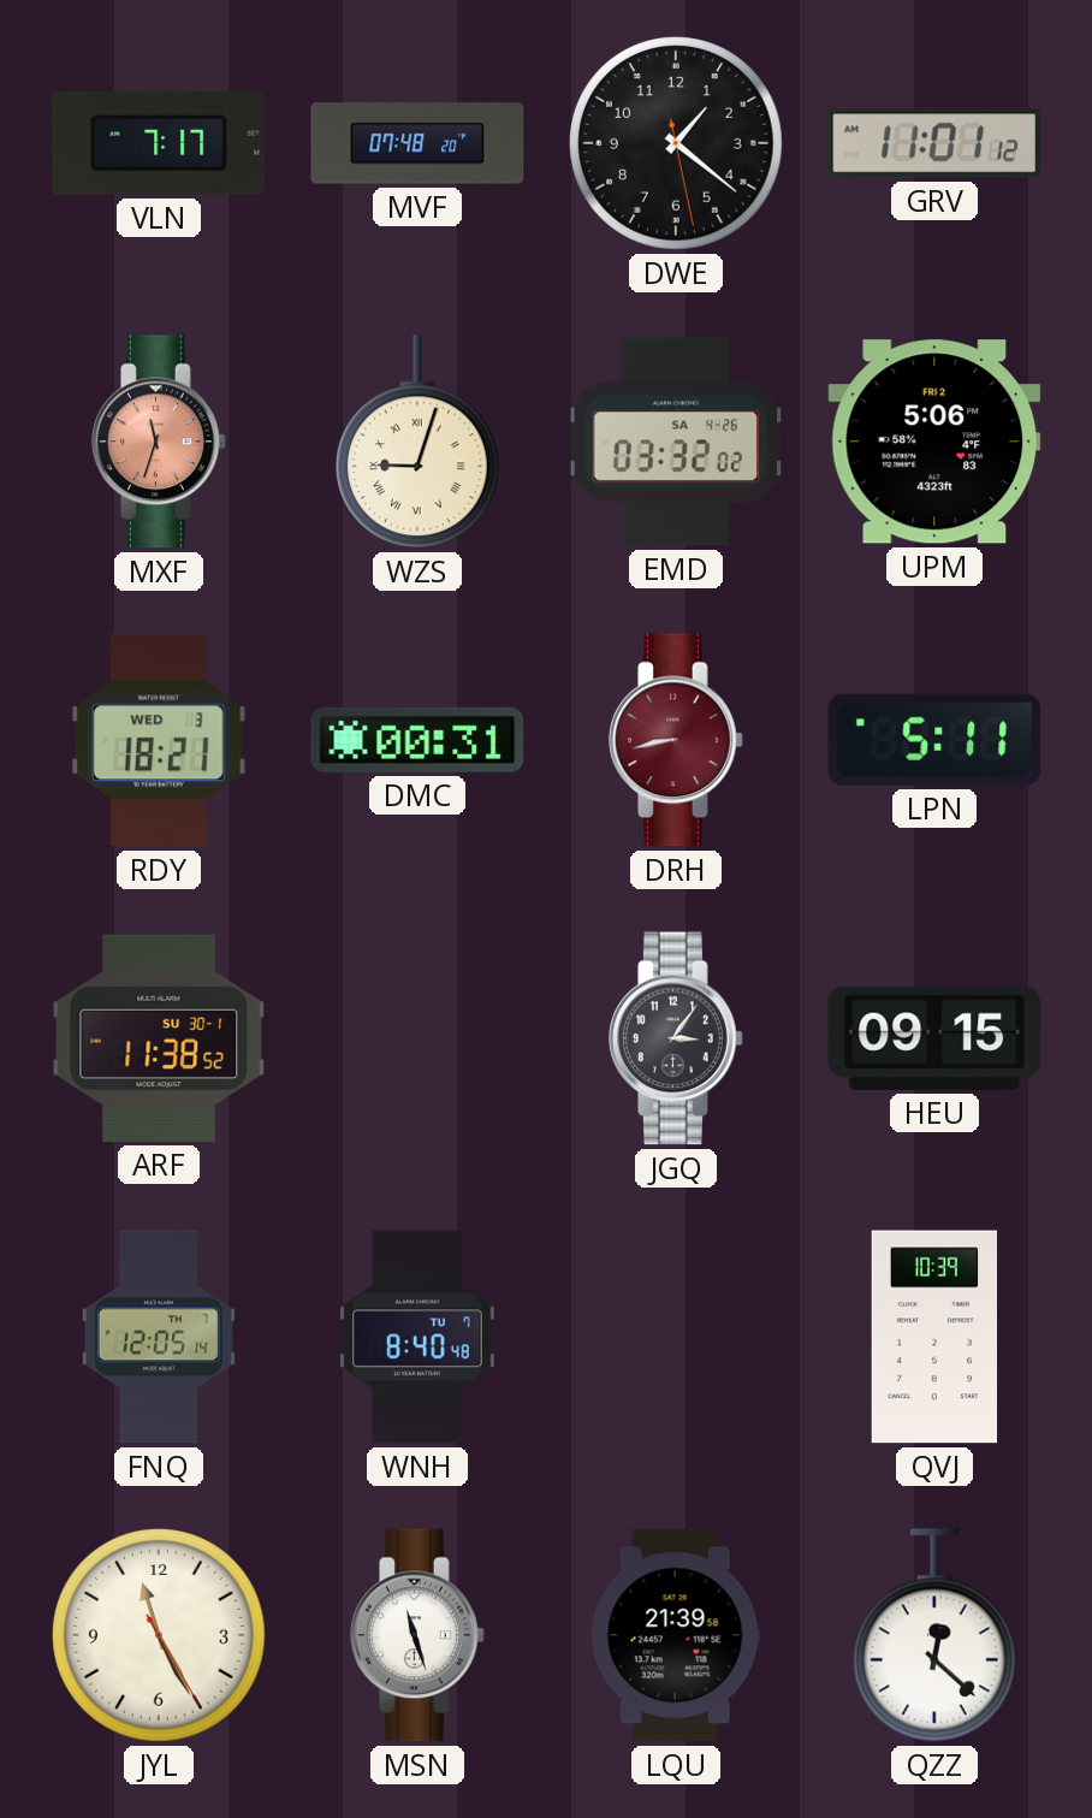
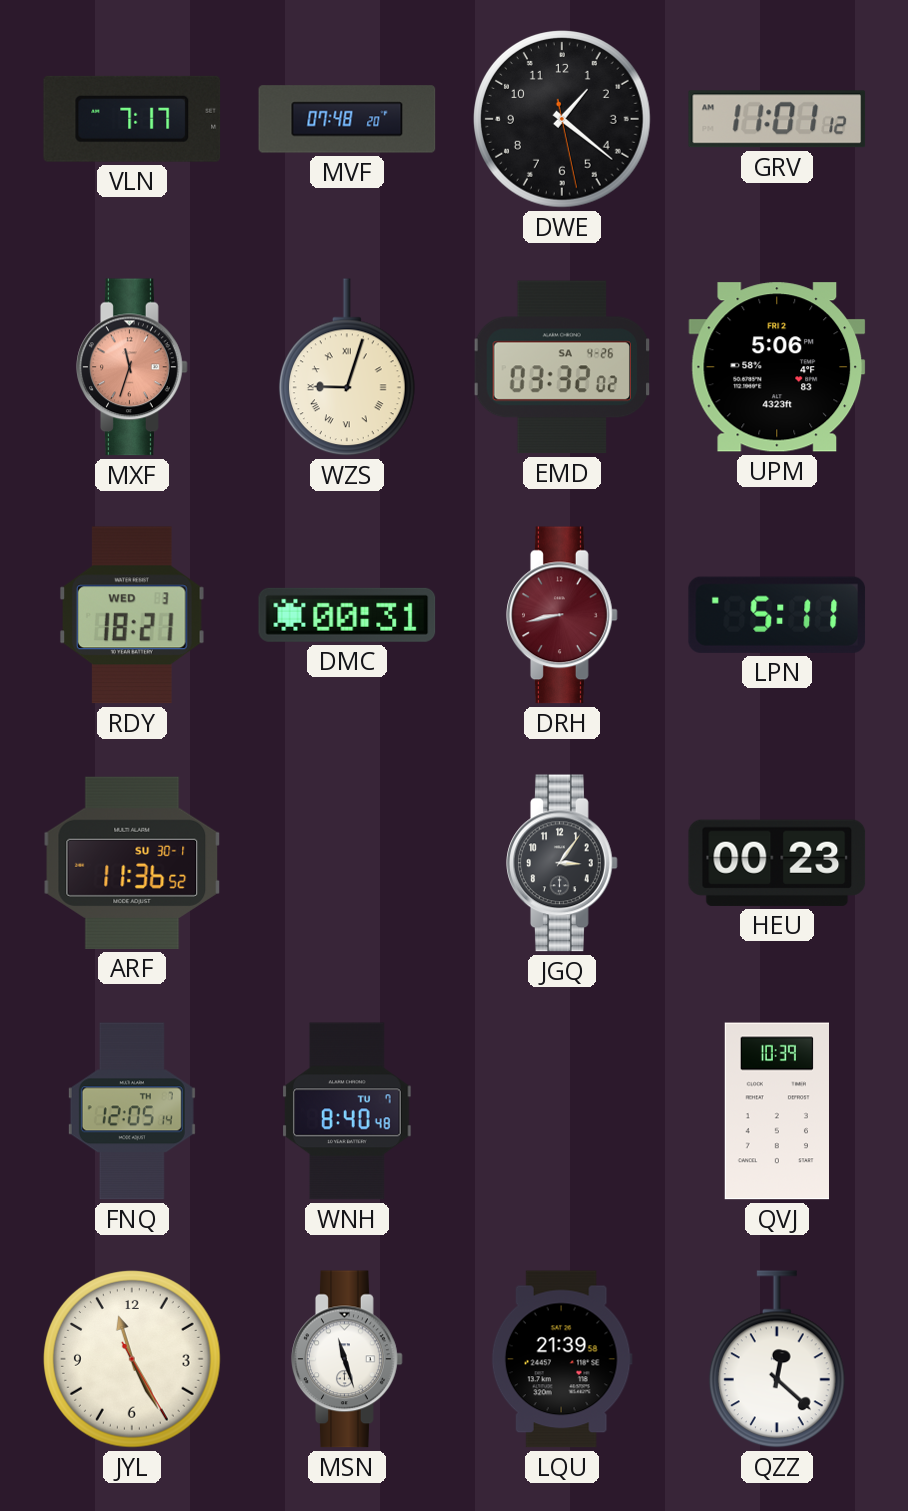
ARF: 11:38 -> 11:36
HEU: 09:15 -> 00:23
